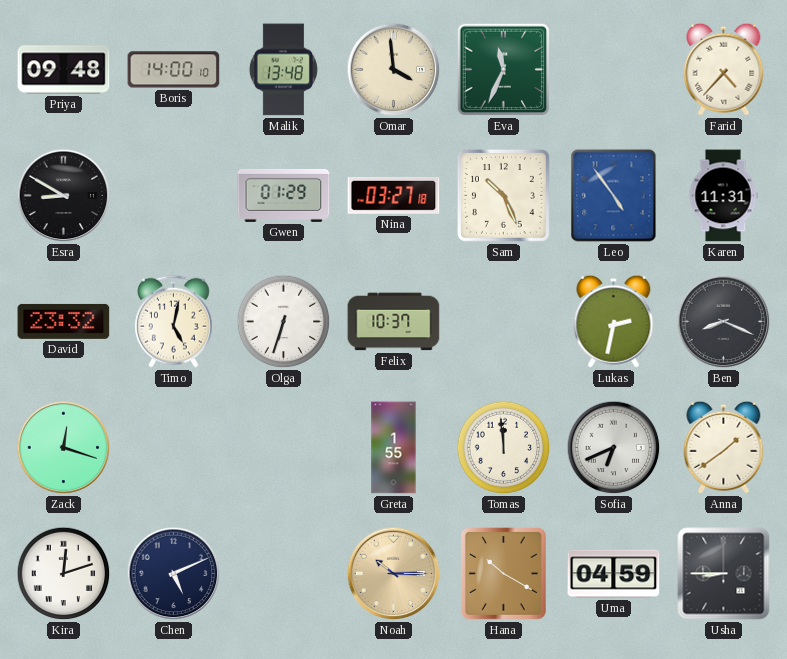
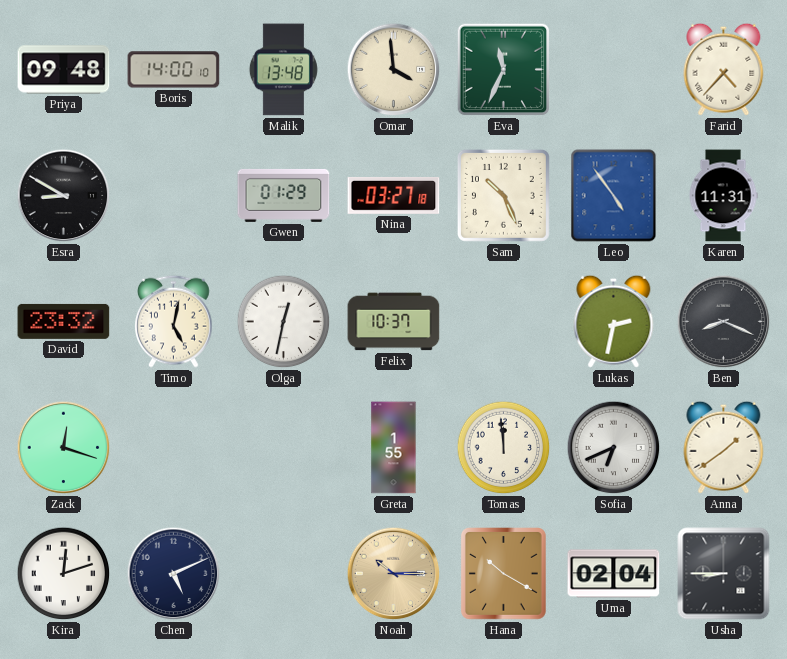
Olga: 6:33 -> 12:32
Uma: 04:59 -> 02:04
